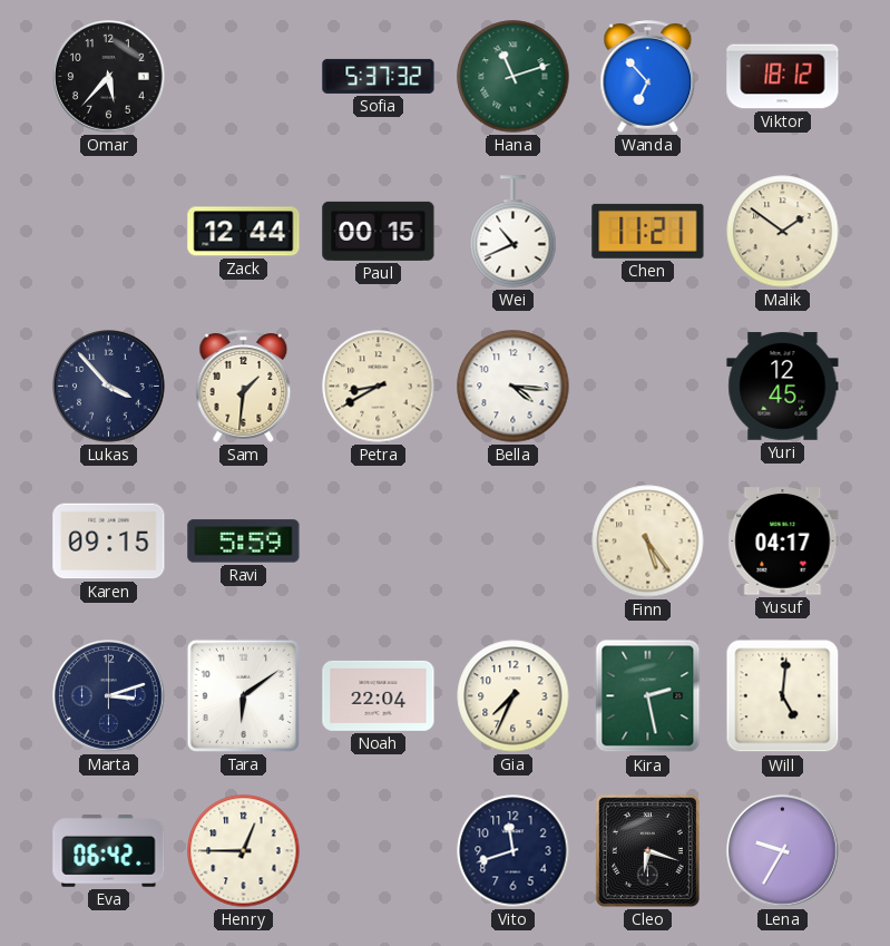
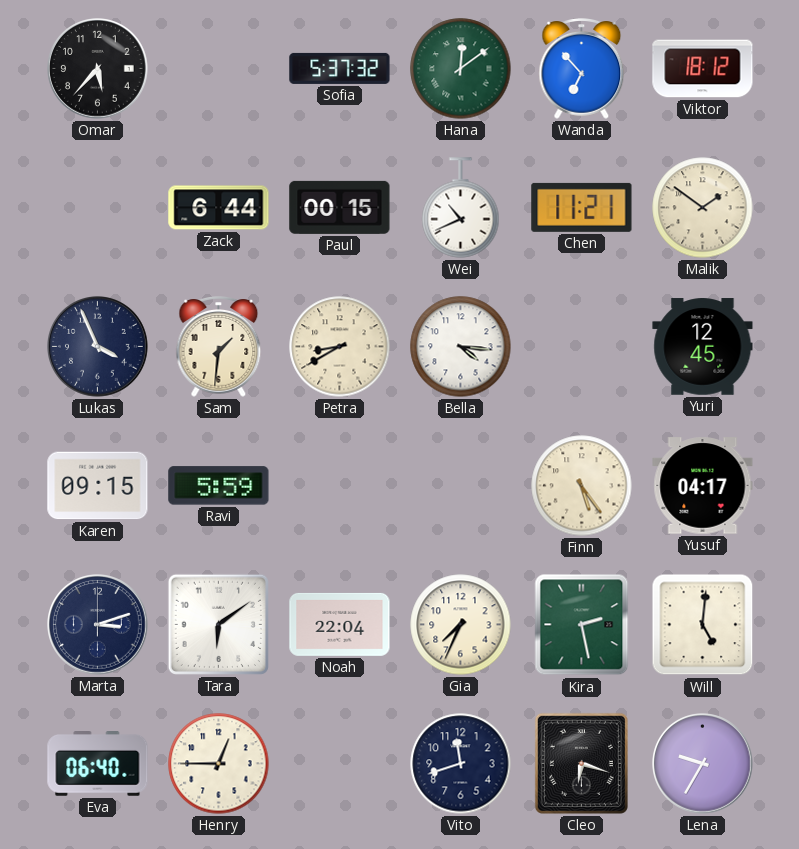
Hana: 11:12 -> 12:09
Zack: 12:44 -> 6:44
Lukas: 3:53 -> 3:56
Eva: 06:42 -> 06:40
